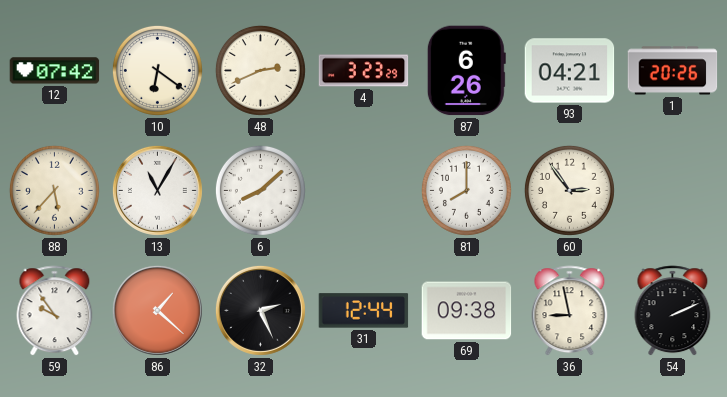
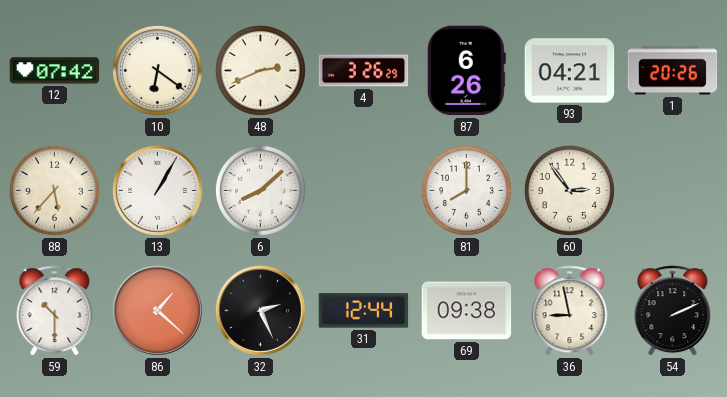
4: 3:23 -> 3:26
13: 11:05 -> 1:05
59: 9:54 -> 10:30
